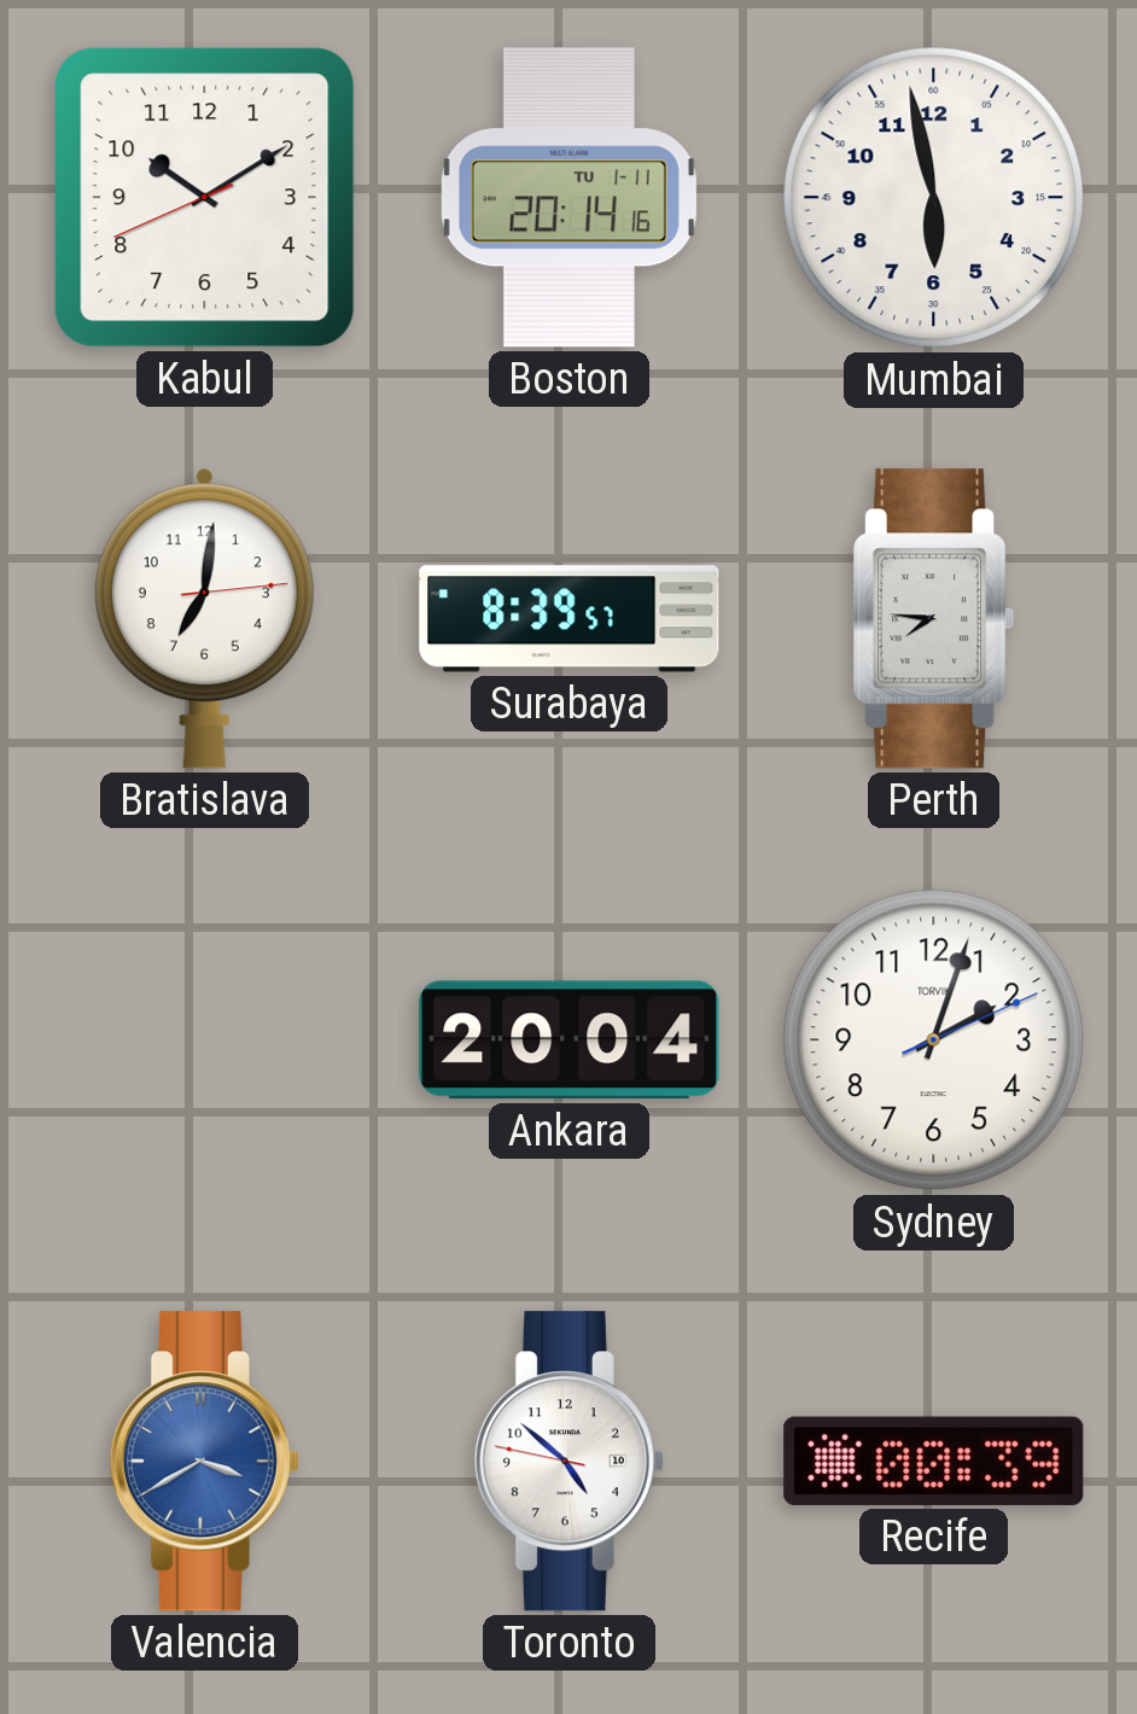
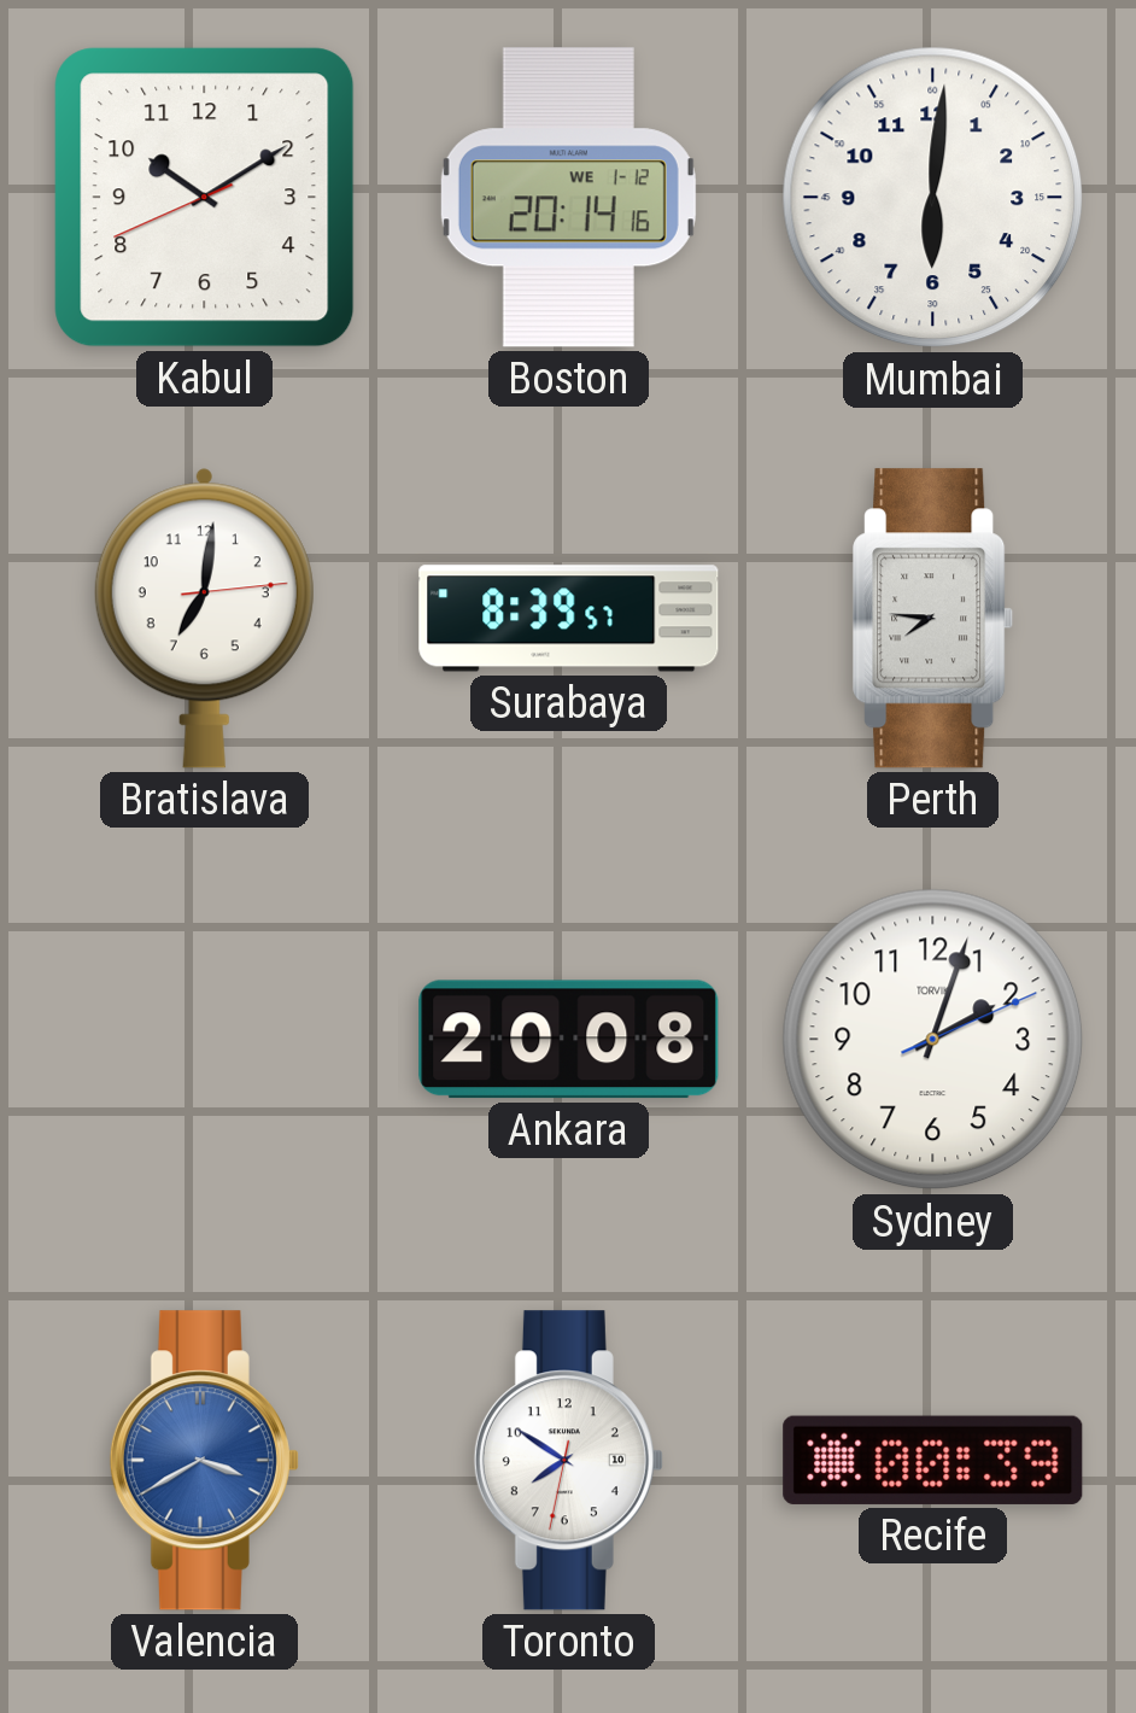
Boston date: TU 1-11 -> WE 1-12
Mumbai: 5:58 -> 6:01
Ankara: 20:04 -> 20:08
Toronto: 4:51 -> 7:50
